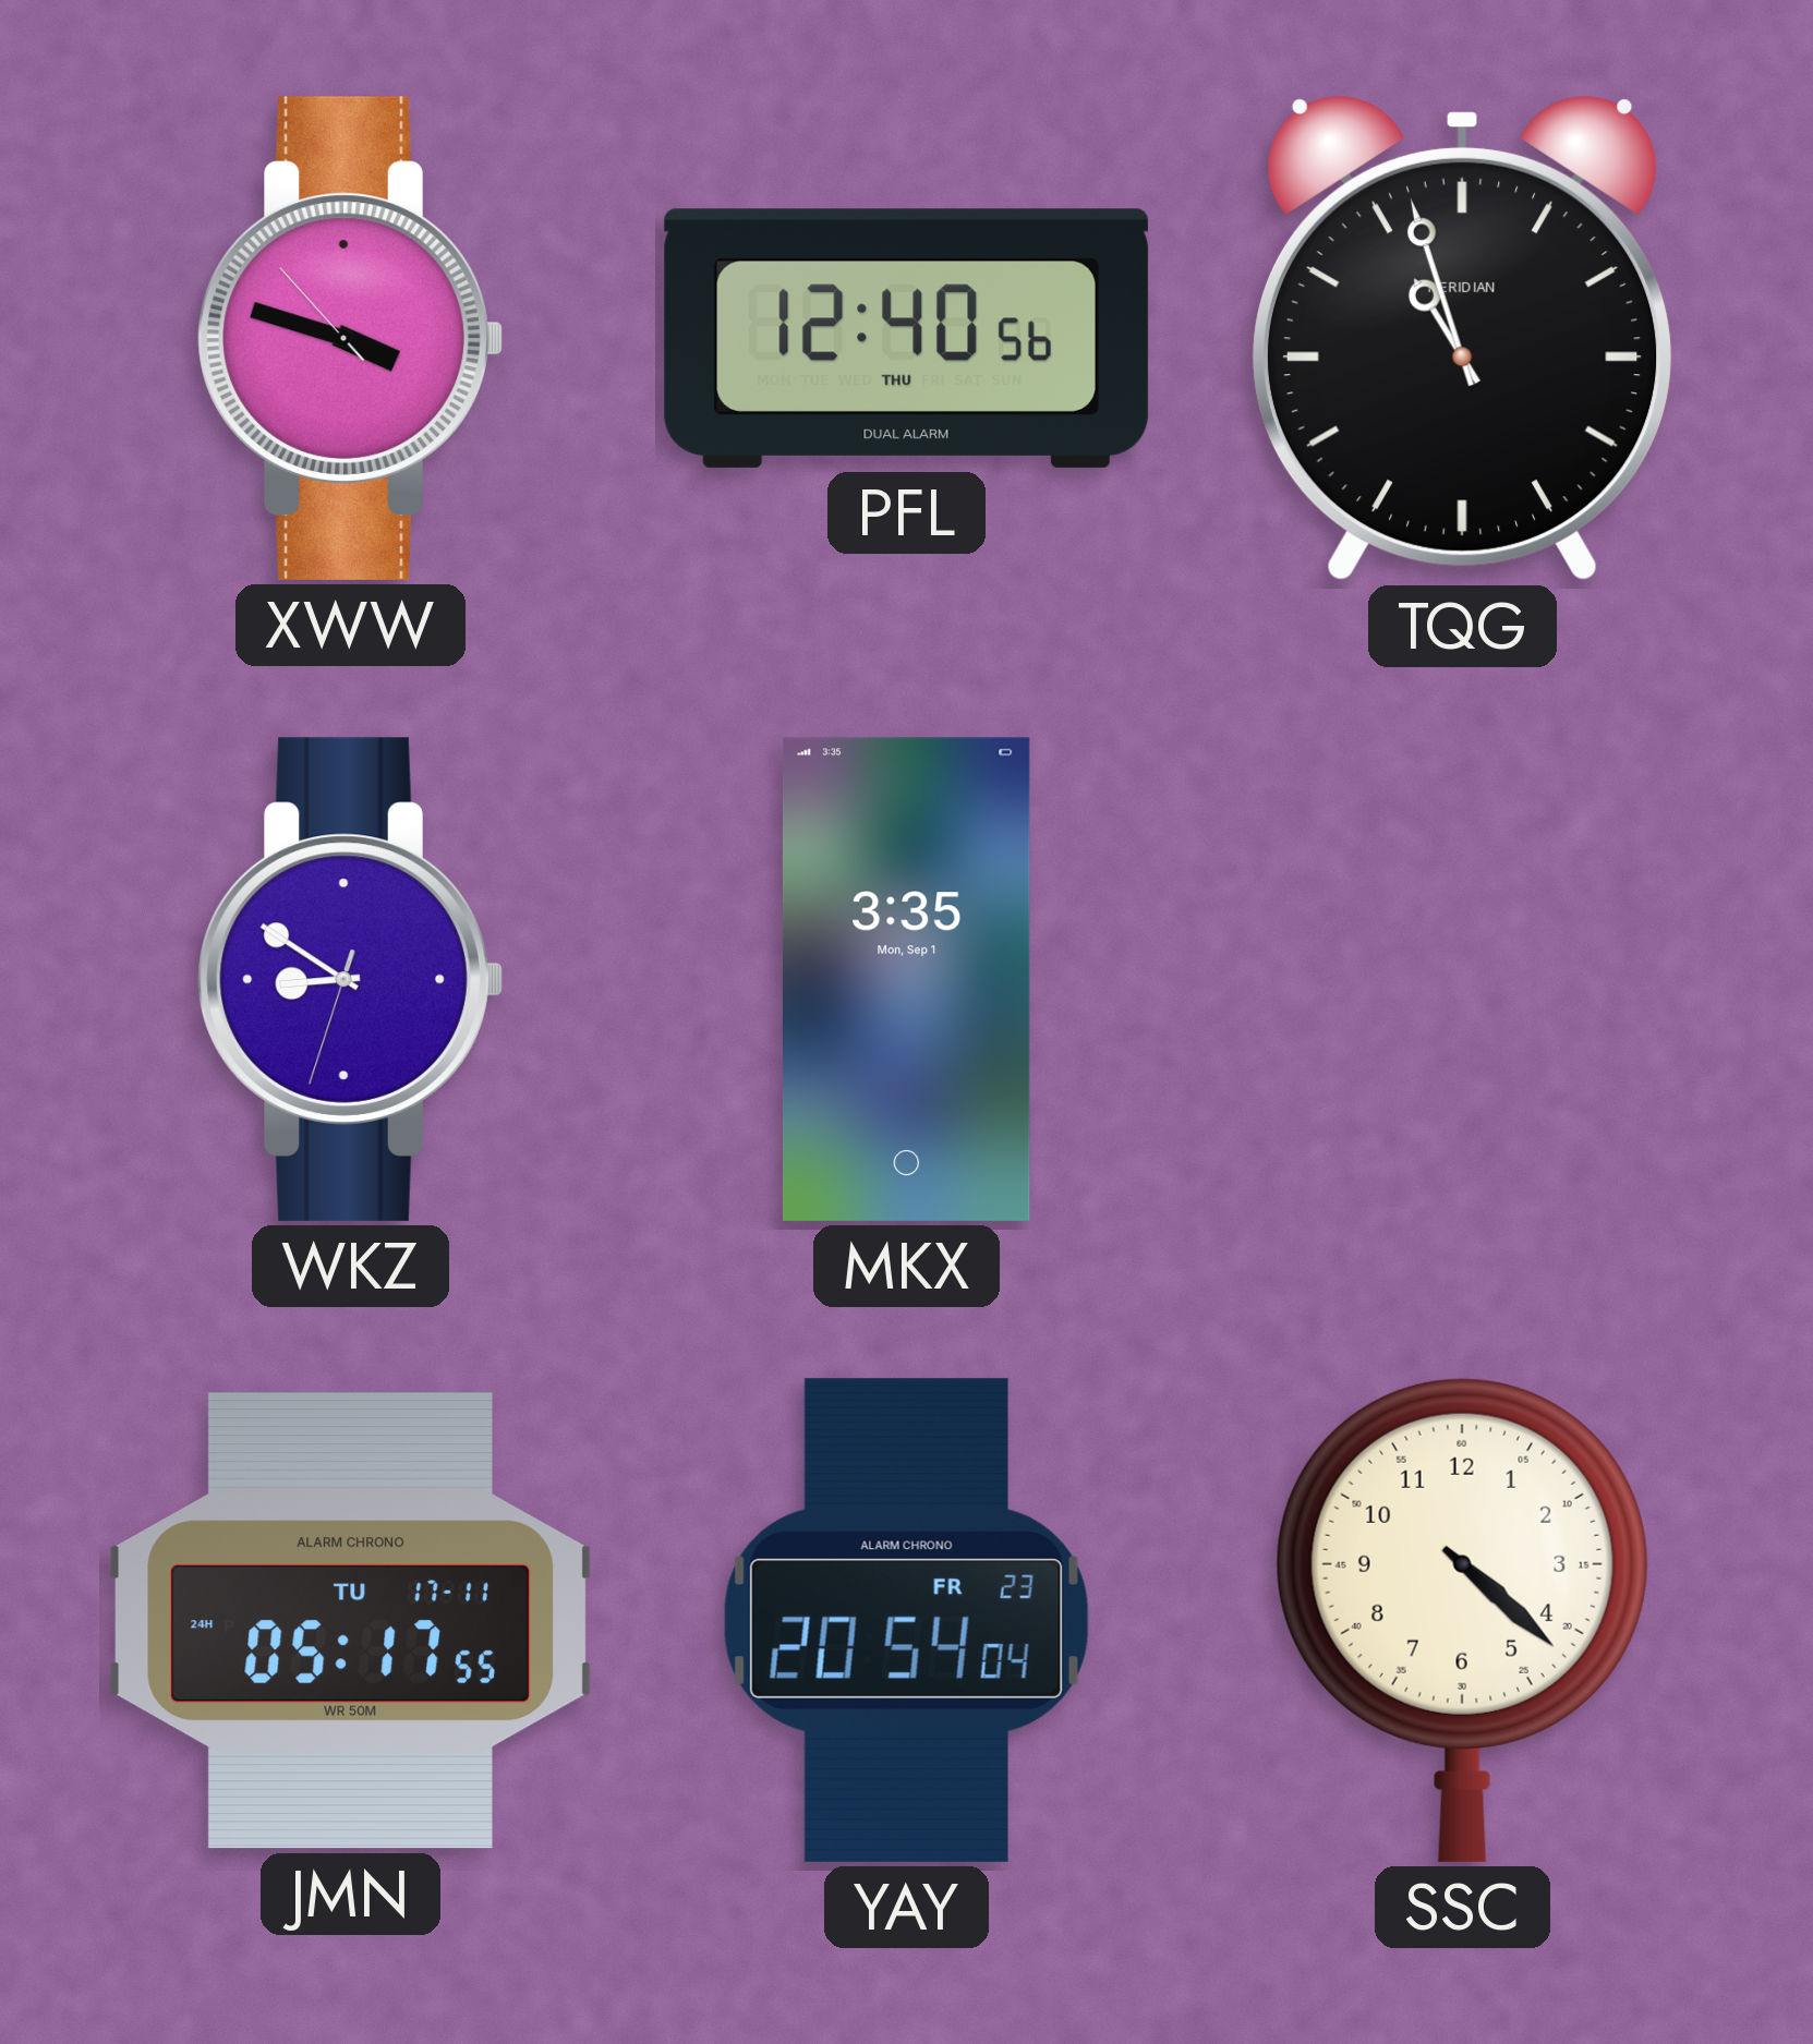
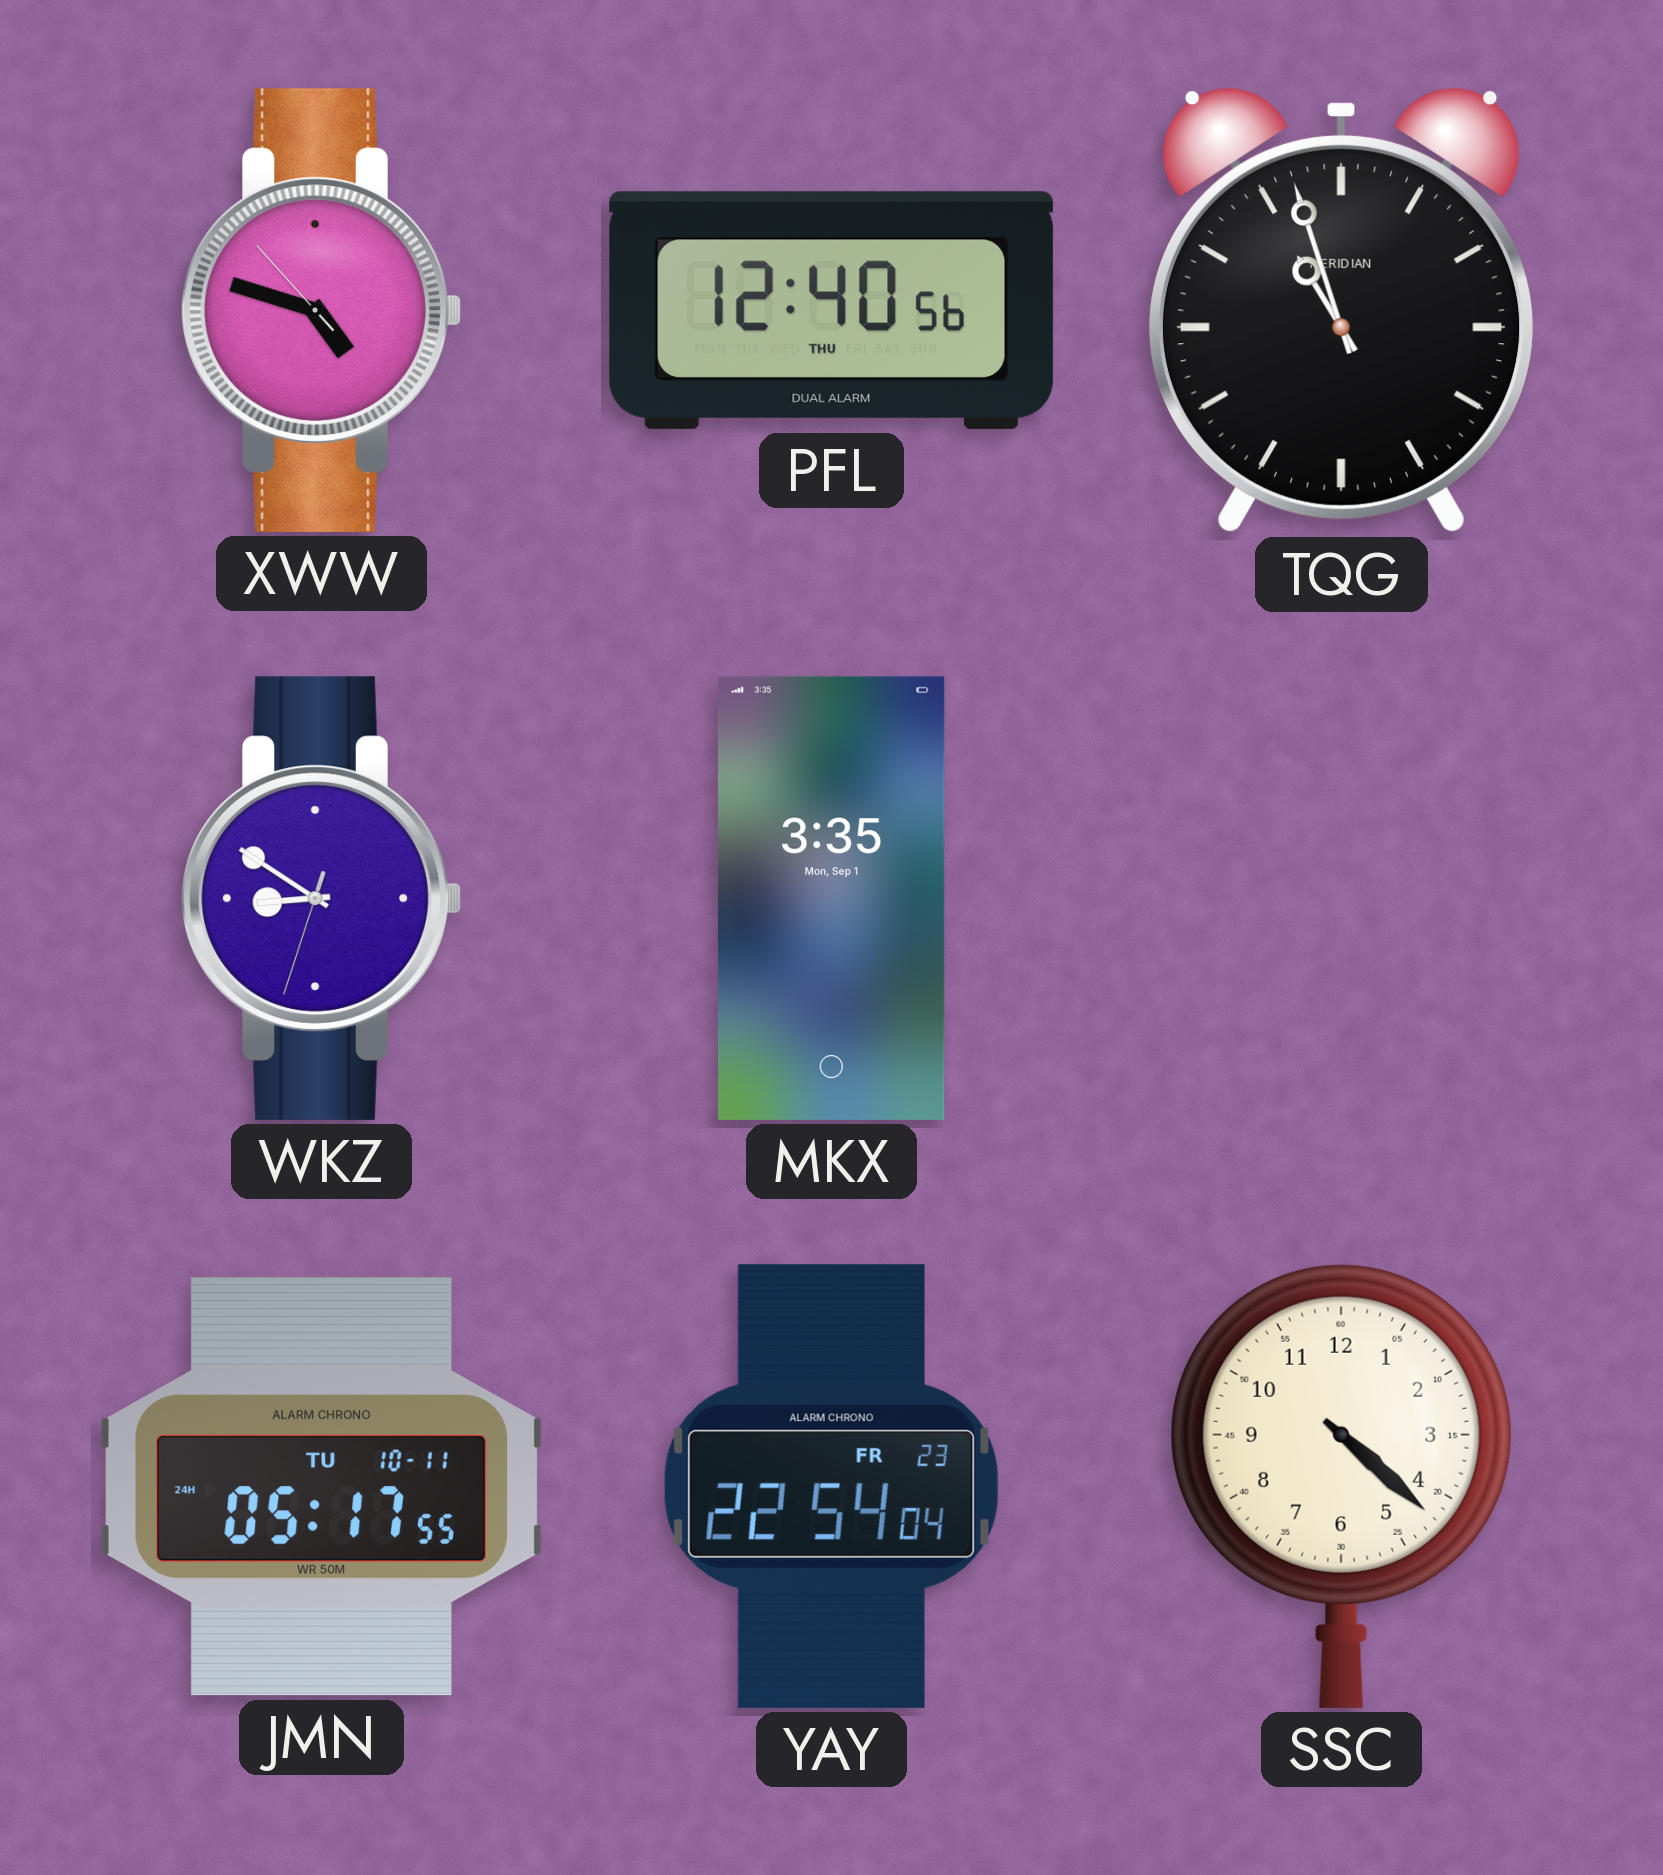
XWW: 3:47 -> 4:47
JMN date: TU 17-11 -> TU 10-11
YAY: 20:54 -> 22:54
